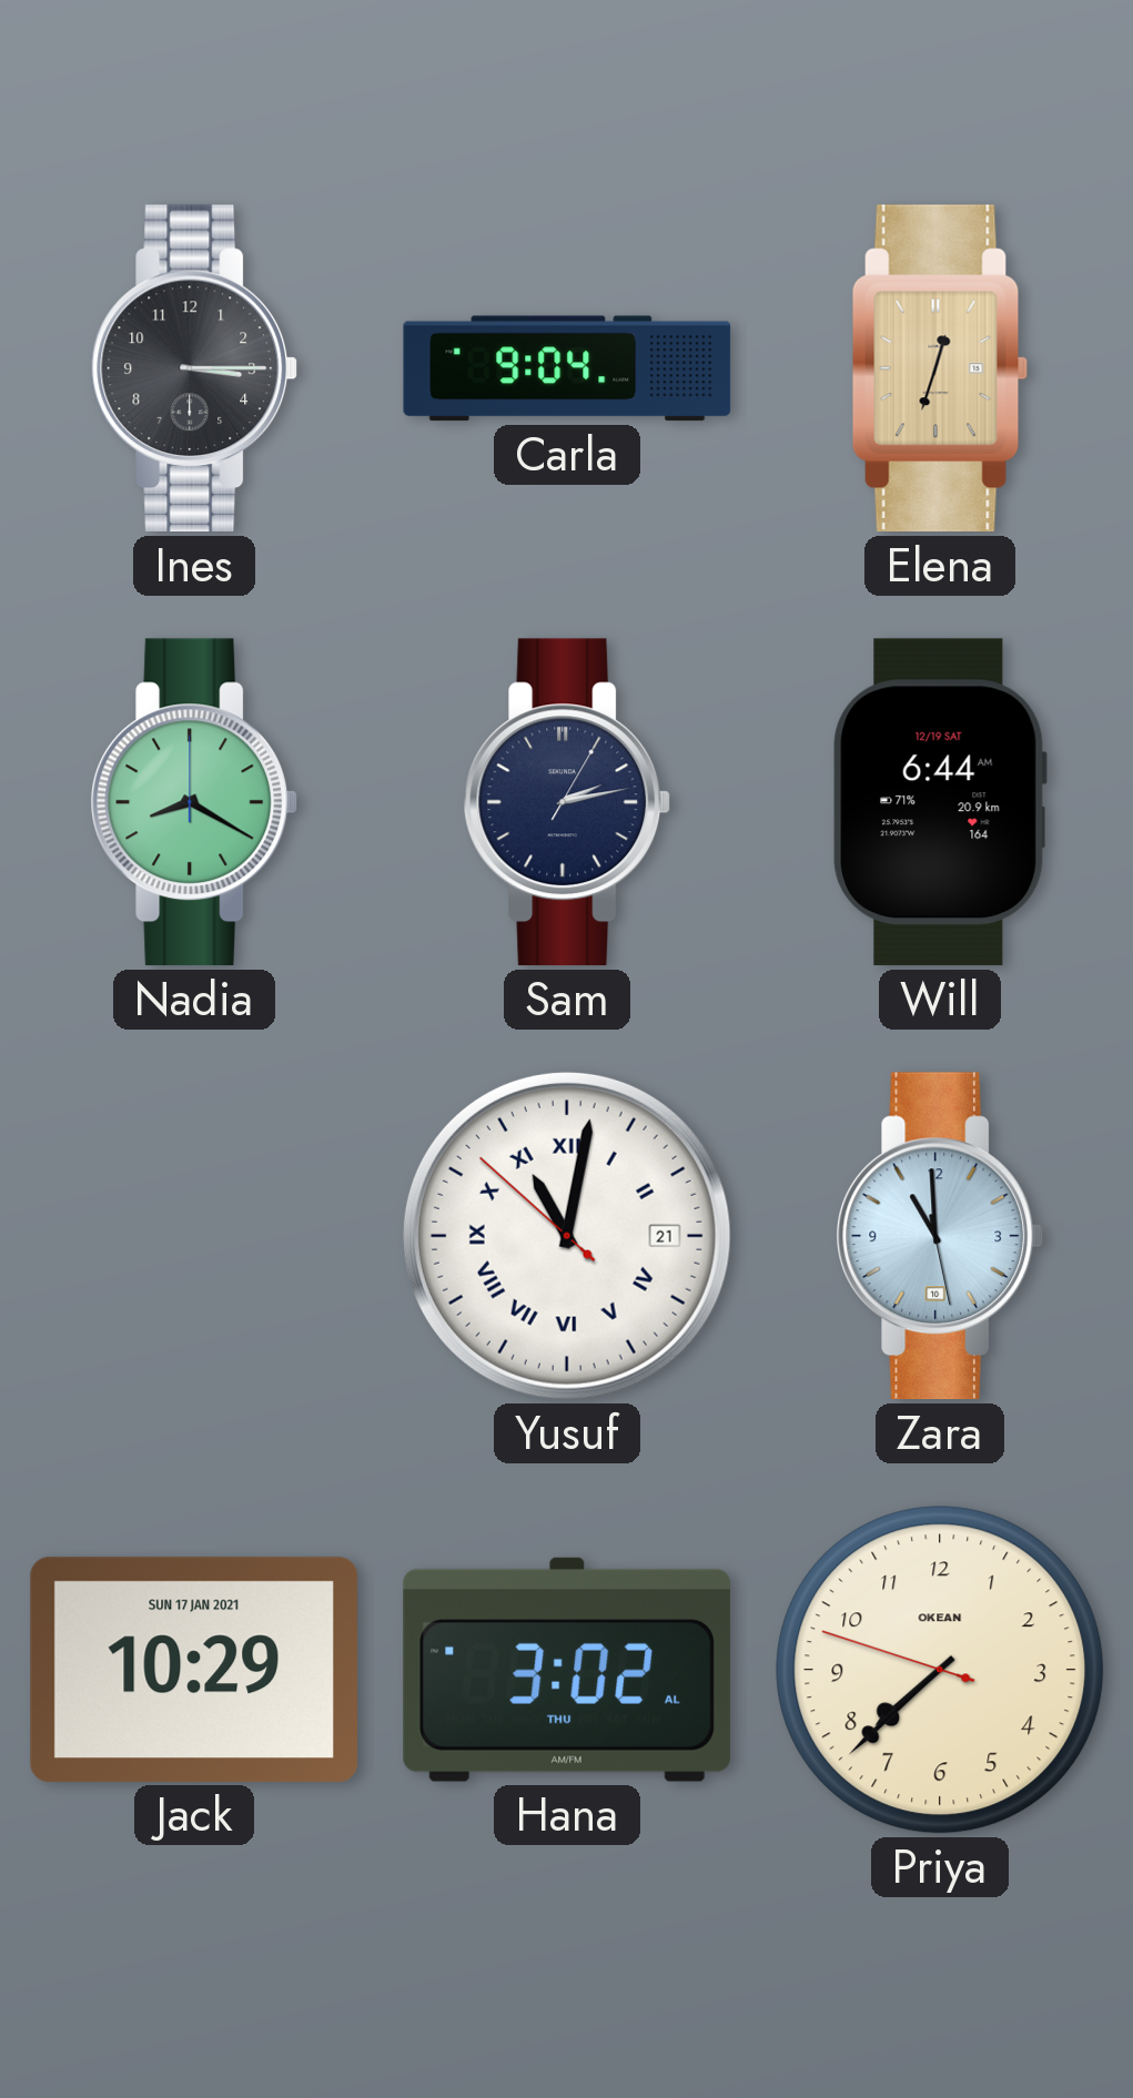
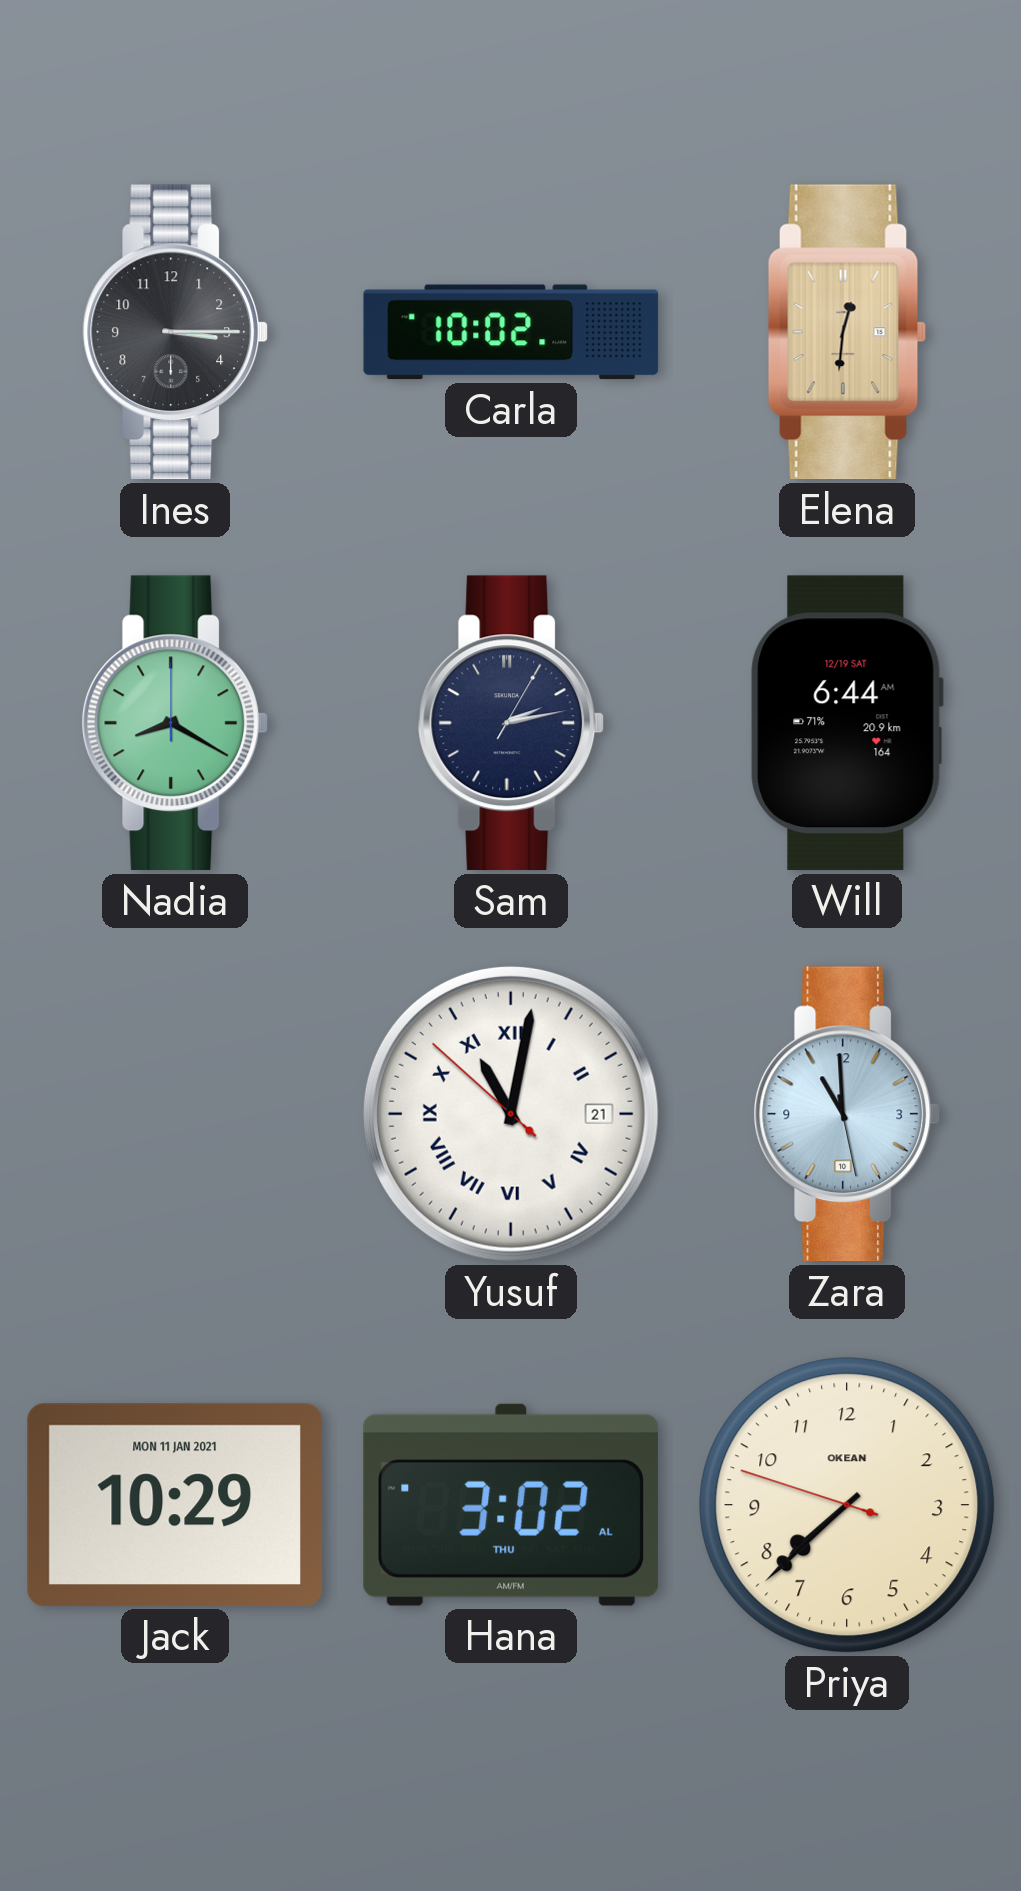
Carla: 9:04 -> 10:02
Elena: 12:33 -> 12:31
Jack date: SUN 17 JAN 2021 -> MON 11 JAN 2021
